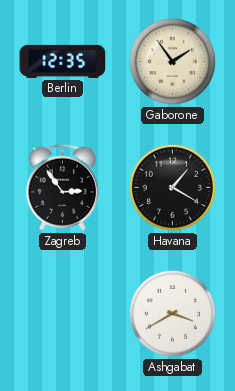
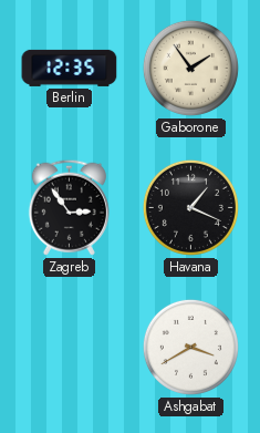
Havana: 1:20 -> 1:19
